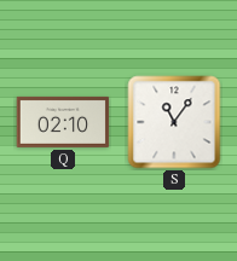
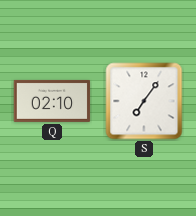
S: 11:06 -> 7:06
